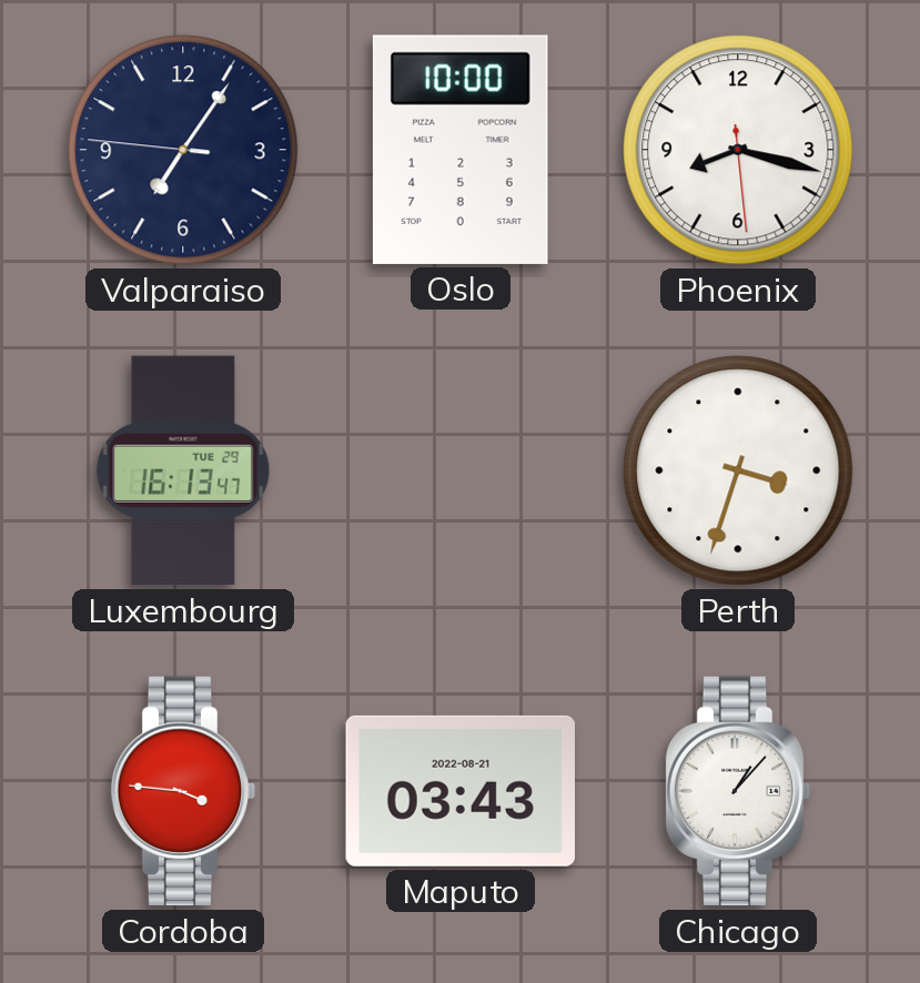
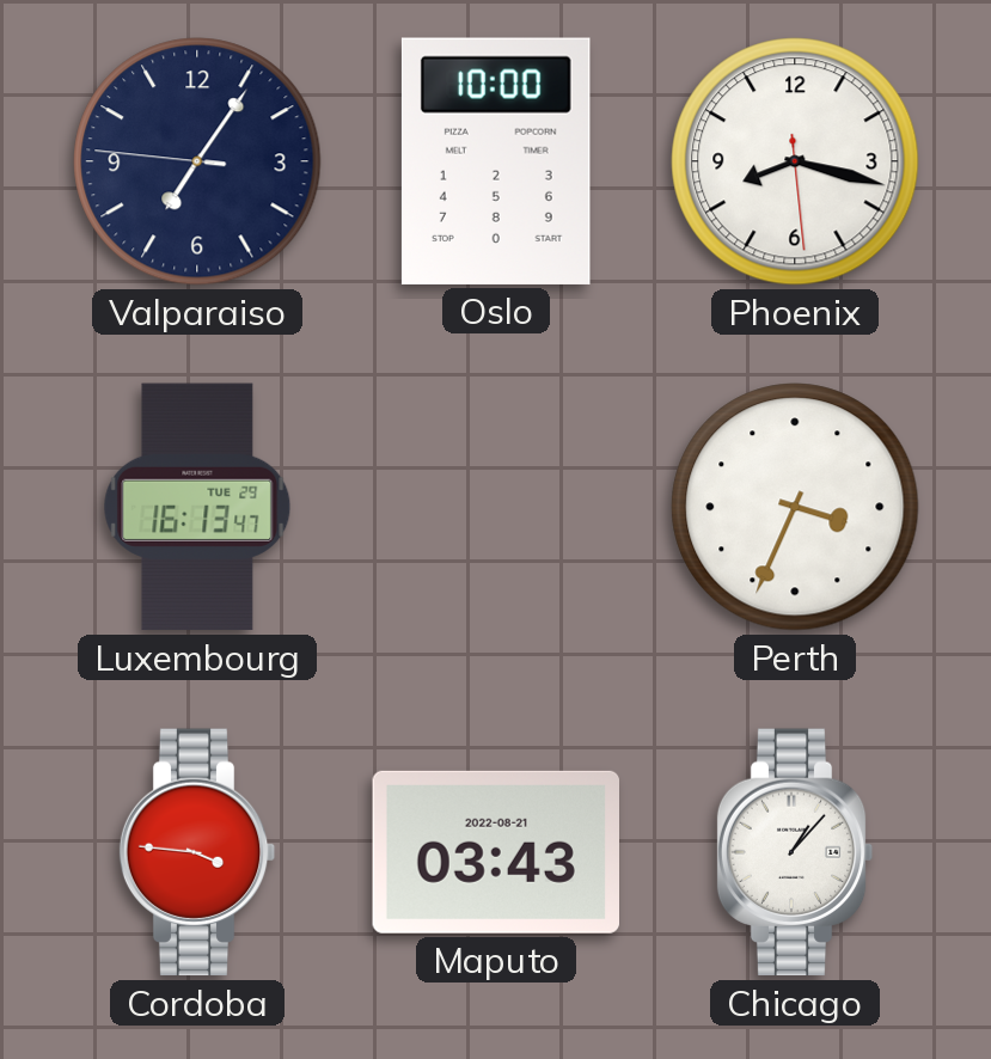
Perth: 3:33 -> 3:34
